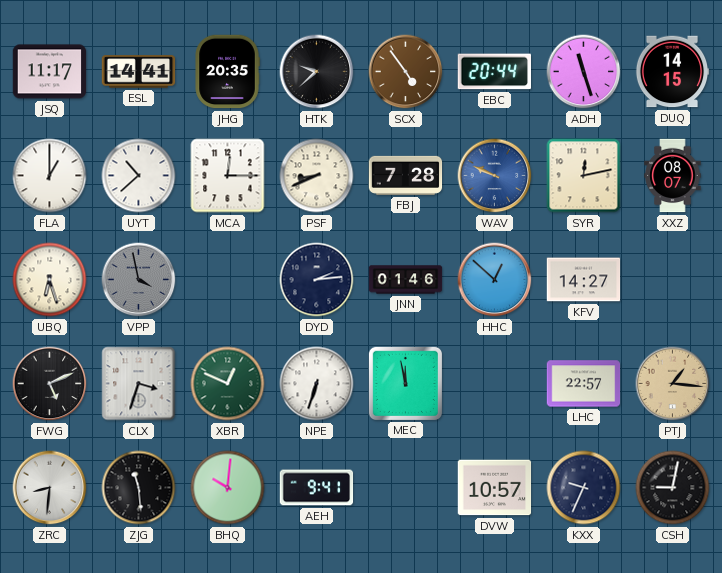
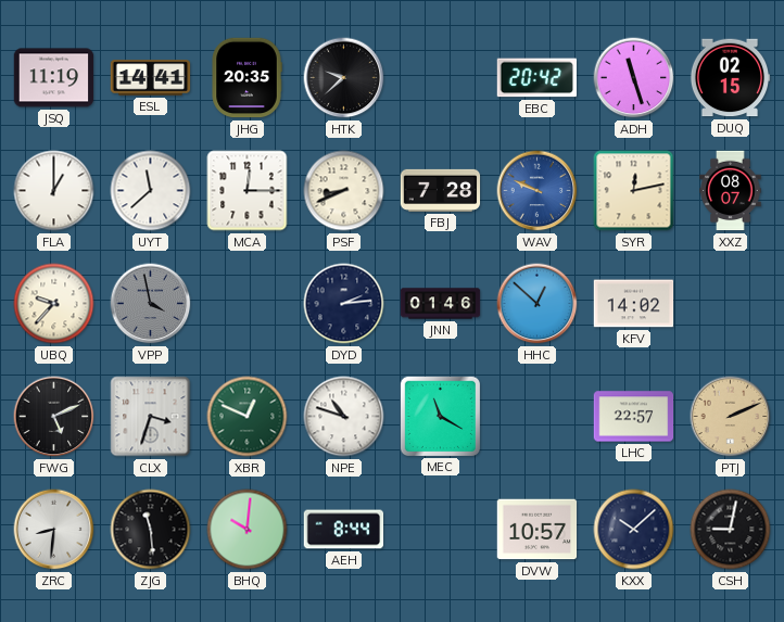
JSQ: 11:17 -> 11:19
SCX: 4:54 -> none
EBC: 20:44 -> 20:42
DUQ: 14:15 -> 02:15
UYT: 10:38 -> 11:38
UBQ: 6:27 -> 9:37
KFV: 14:27 -> 14:02
NPE: 6:33 -> 10:48
MEC: 11:58 -> 11:20
PTJ: 1:16 -> 2:11
AEH: 9:41 -> 8:44
KXX: 9:34 -> 10:08
